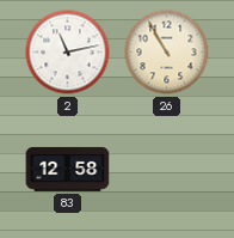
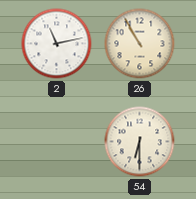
83: 12:58 -> none
54: none -> 6:30
